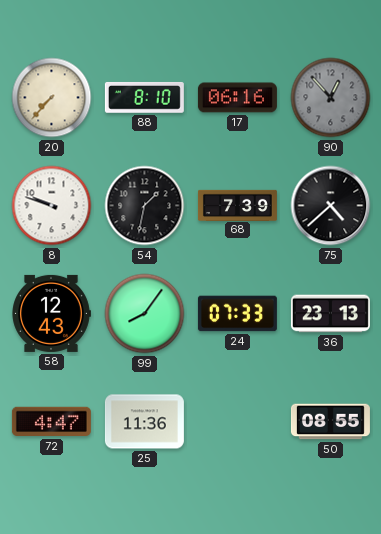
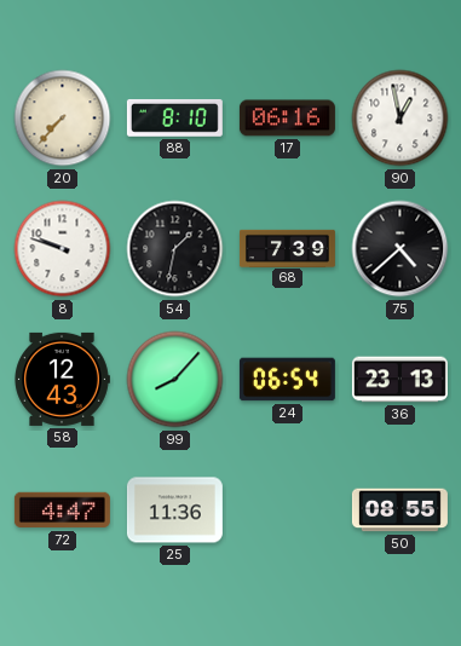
90: 12:53 -> 12:58
90 dial: grey -> white
99: 8:06 -> 8:07
24: 07:33 -> 06:54
